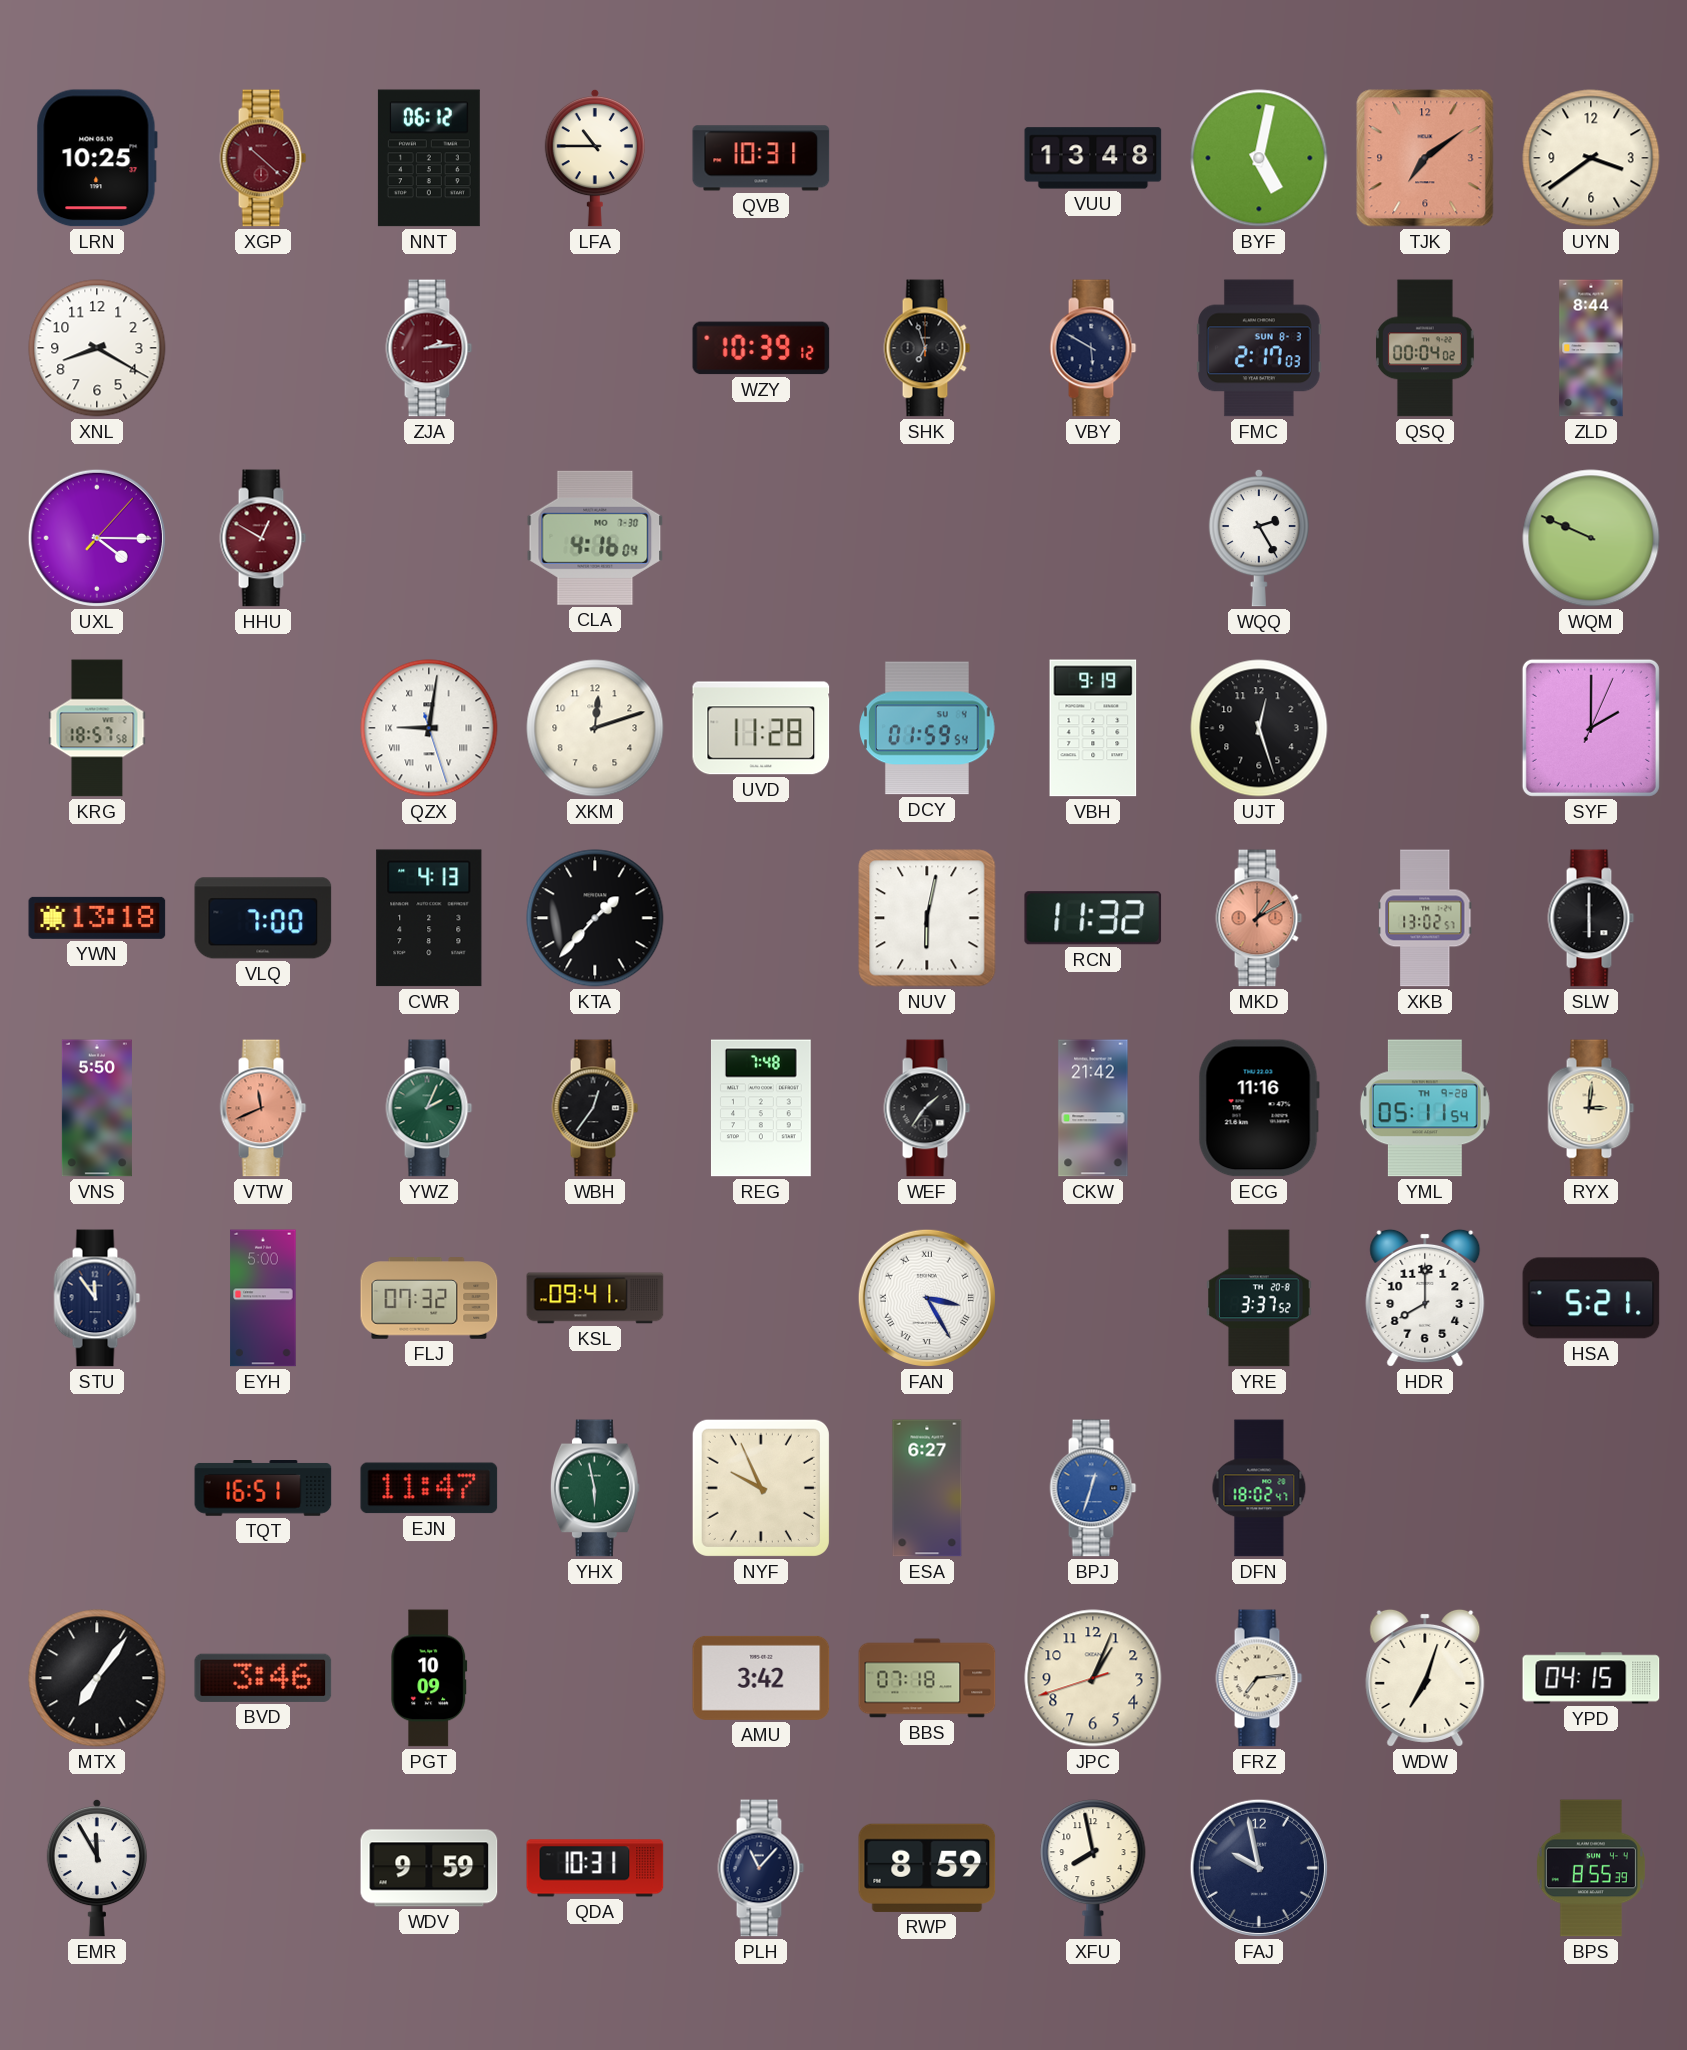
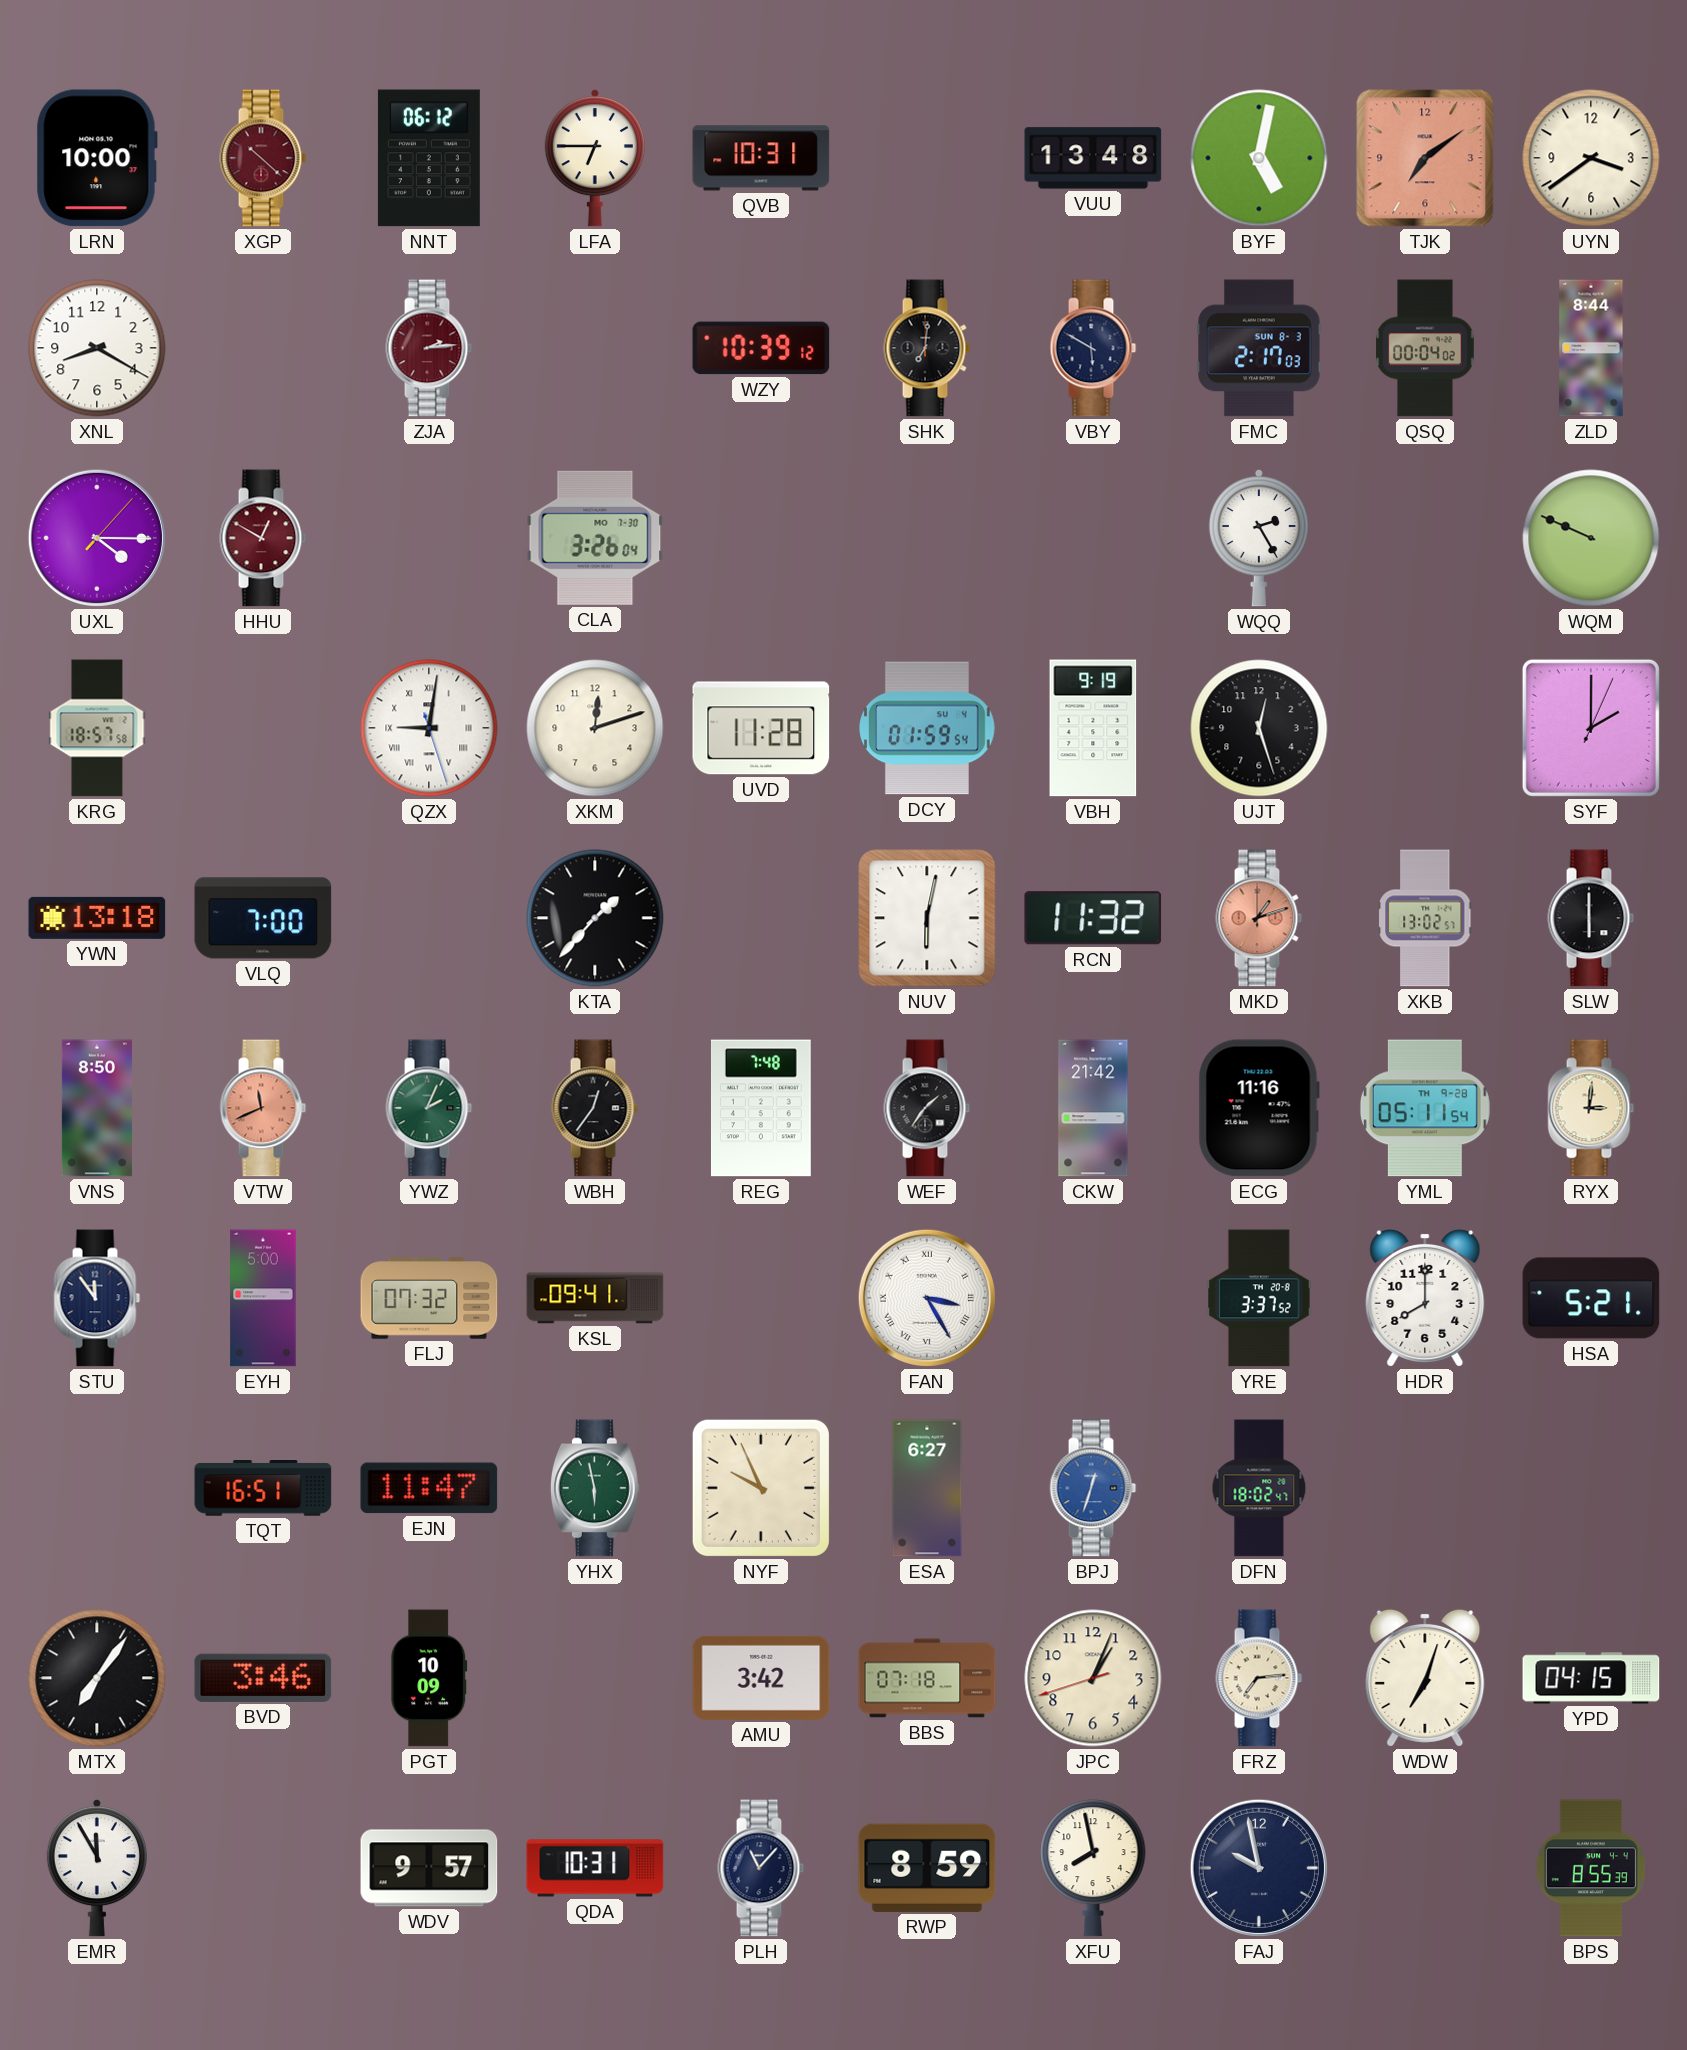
LRN: 10:25 -> 10:00
LFA: 10:45 -> 6:45
SHK: 6:57 -> 7:01
CLA: 4:16 -> 3:26
CWR: 4:13 -> none
MKD: 1:10 -> 1:12
VNS: 5:50 -> 8:50
WDV: 9:59 -> 9:57
